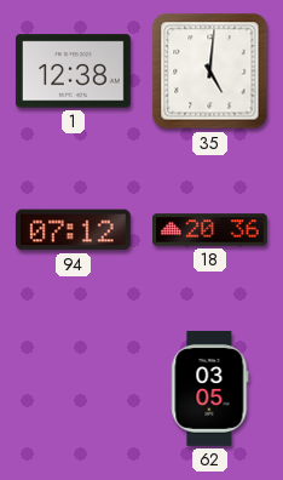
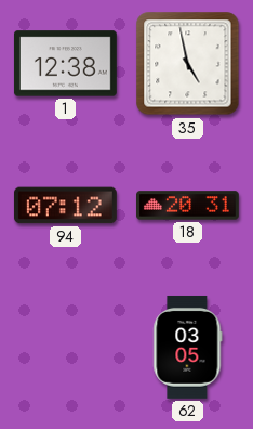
35: 5:01 -> 4:58
18: 20:36 -> 20:31
